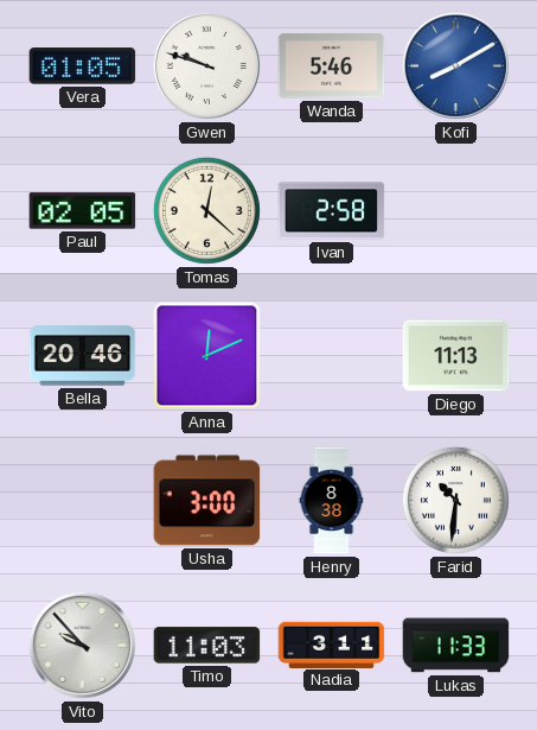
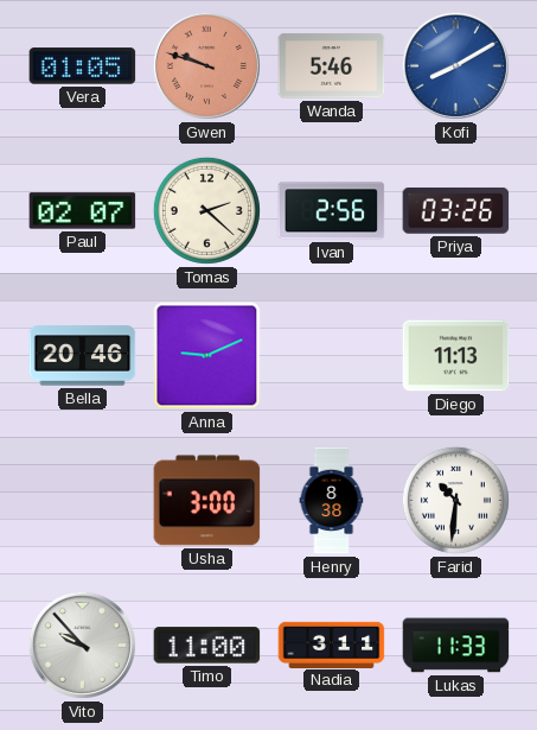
Gwen dial: white -> salmon
Paul: 02:05 -> 02:07
Tomas: 12:22 -> 2:22
Ivan: 2:58 -> 2:56
Priya: none -> 03:26
Anna: 12:11 -> 9:11
Timo: 11:03 -> 11:00
